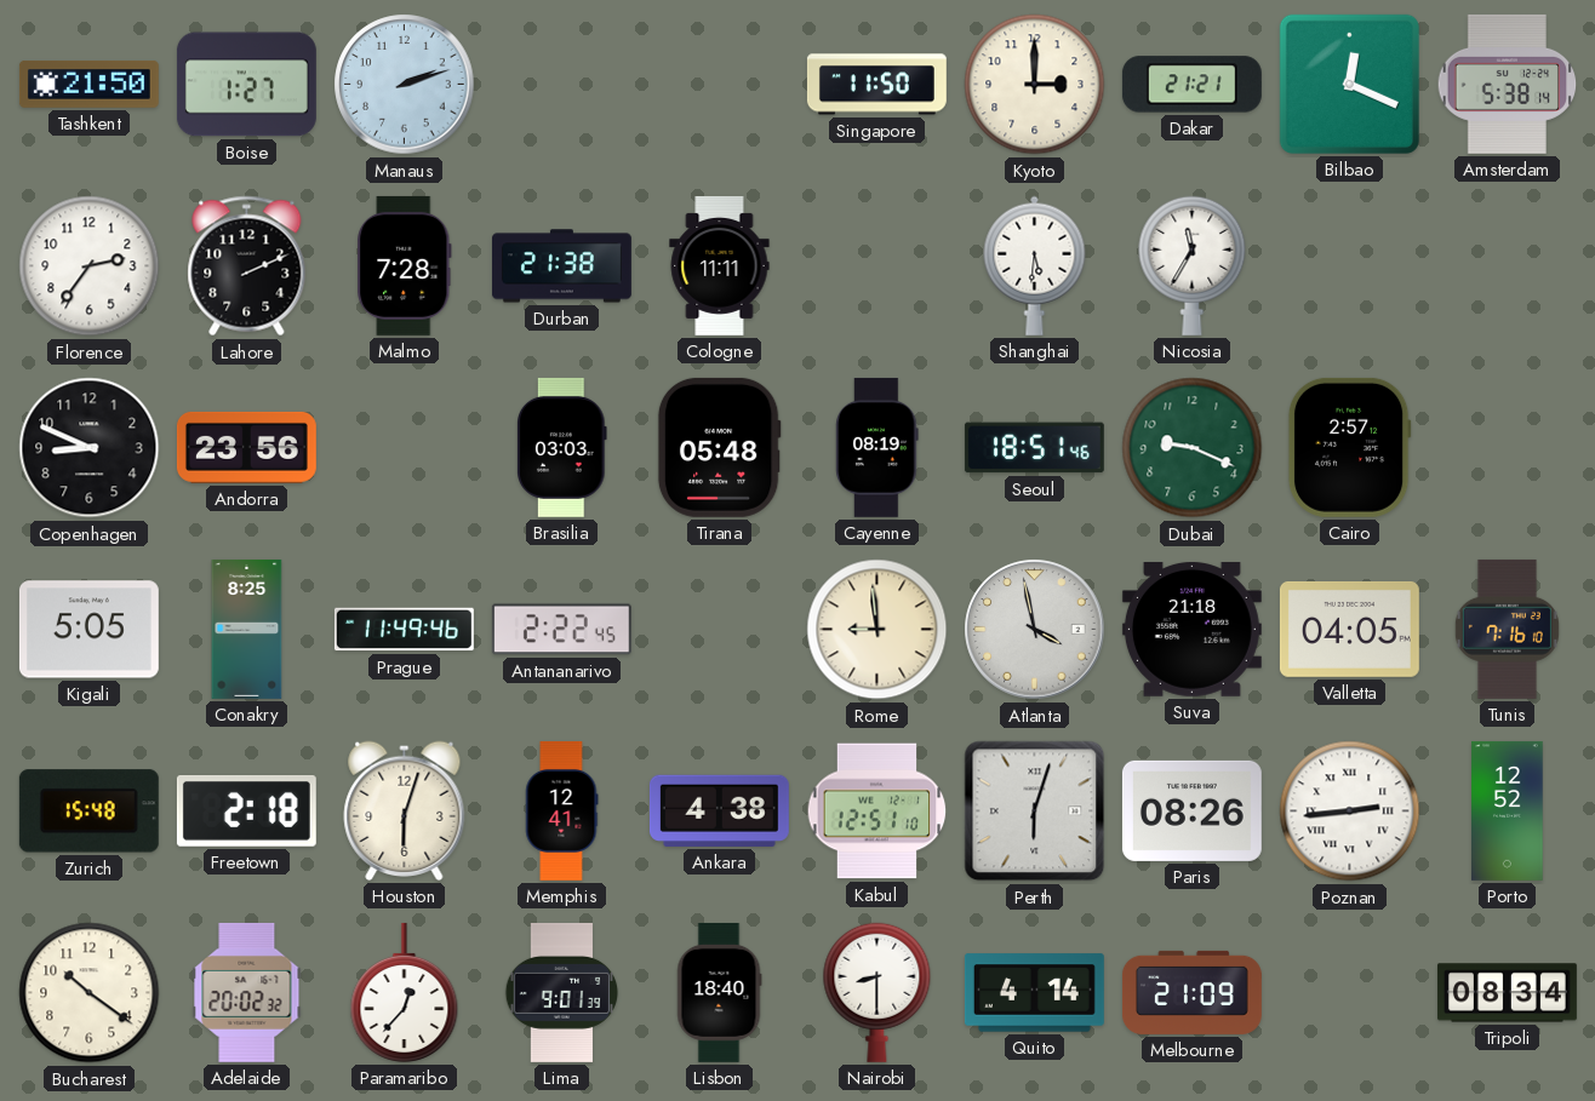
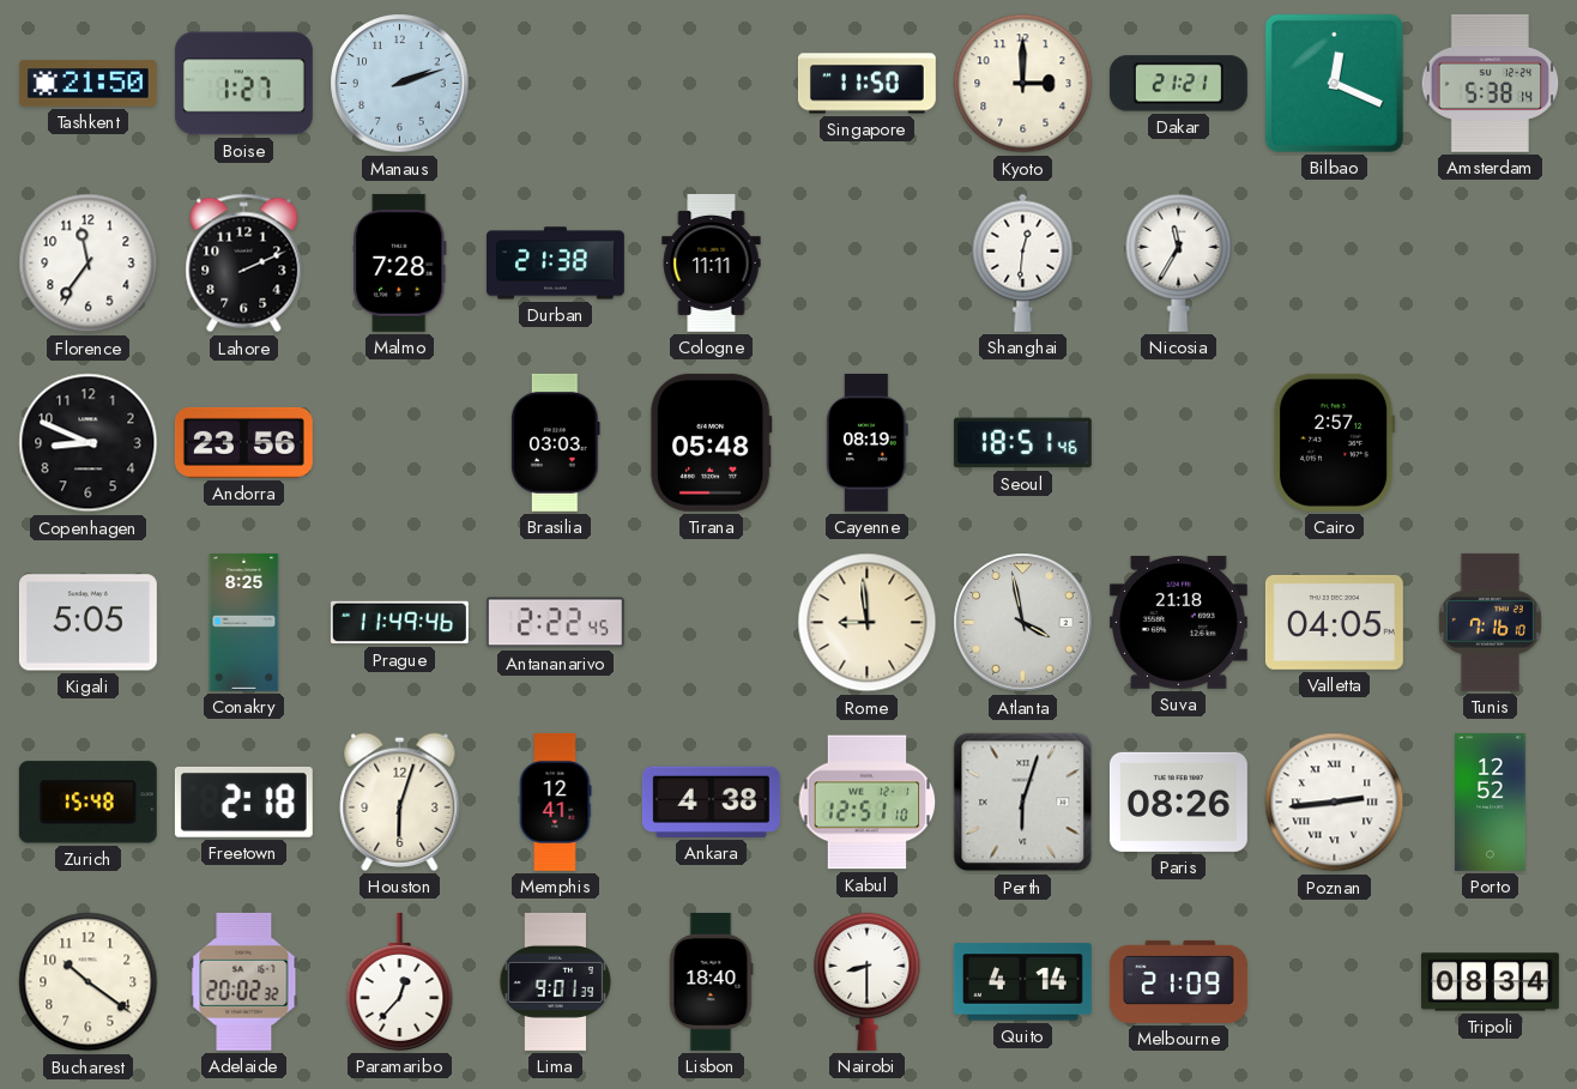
Florence: 2:36 -> 11:36
Shanghai: 5:31 -> 12:31
Dubai: 9:19 -> none
